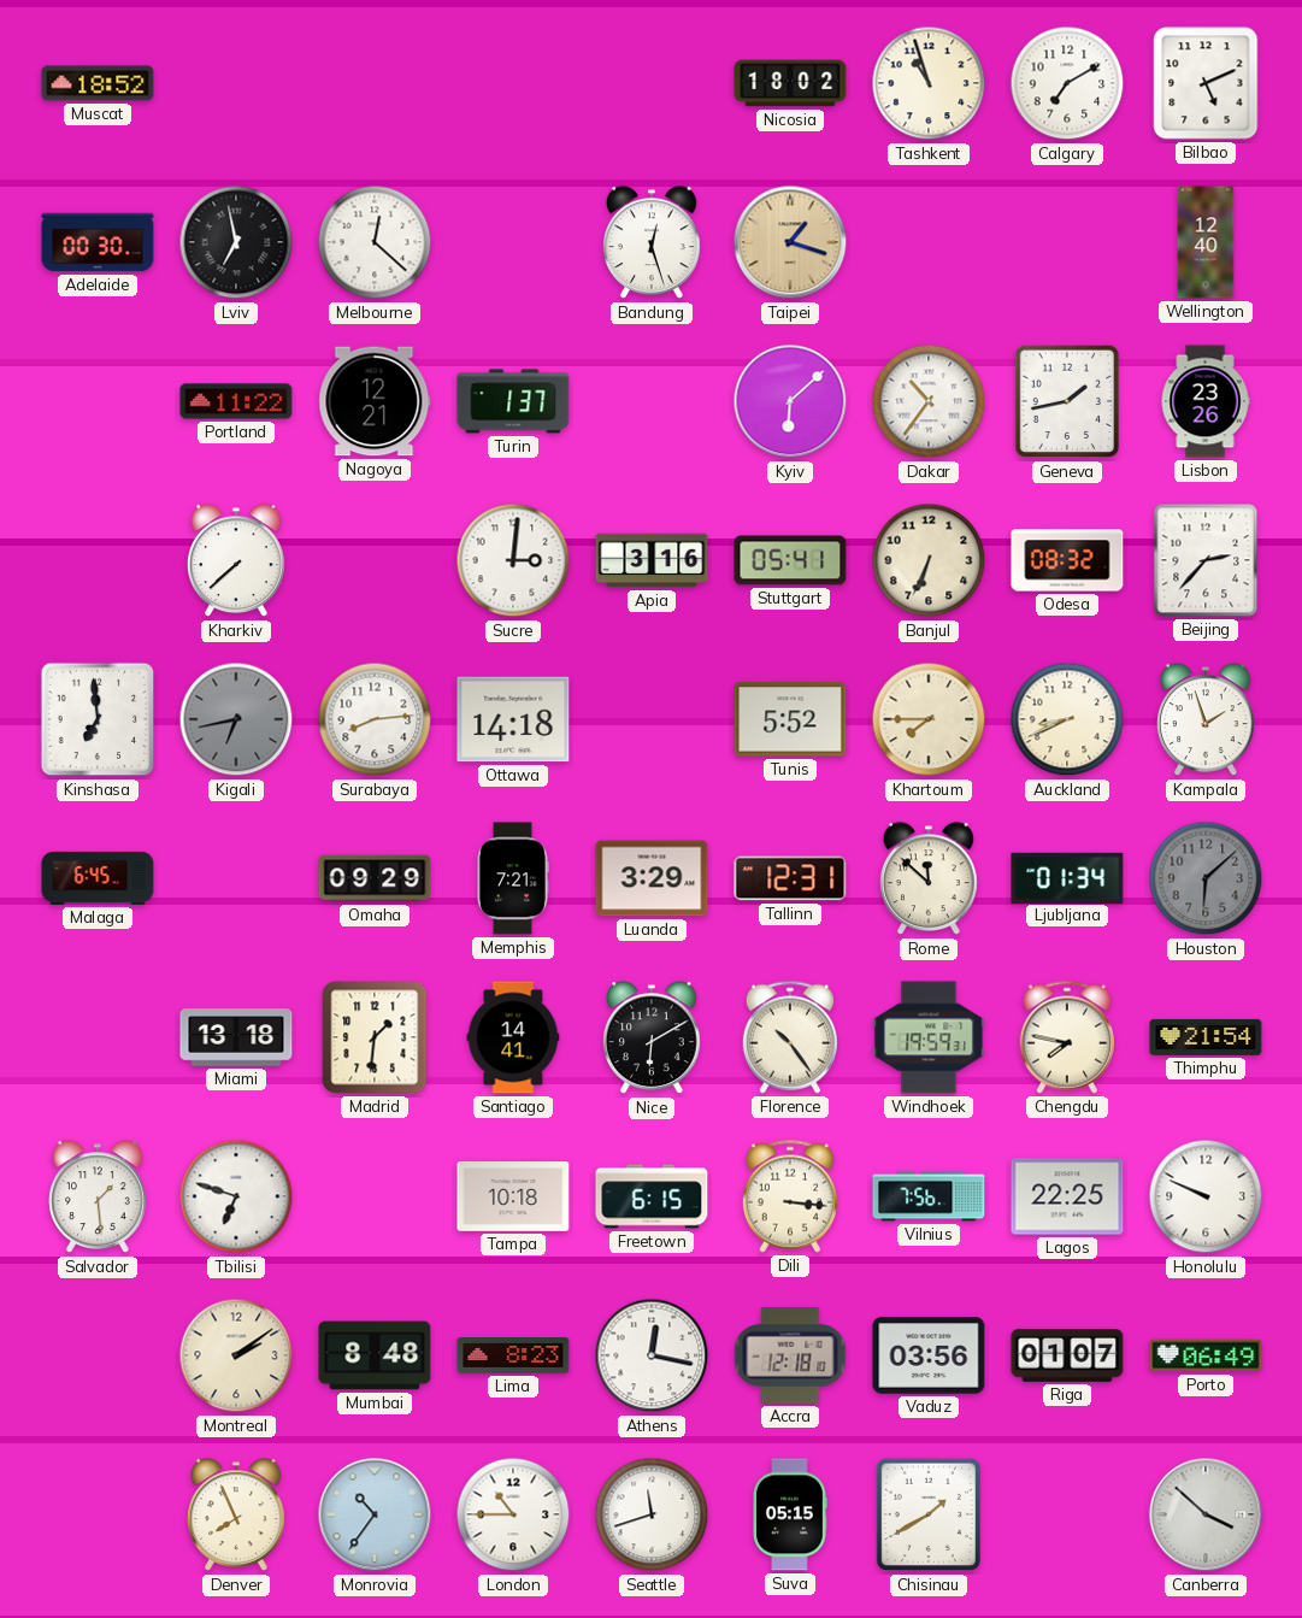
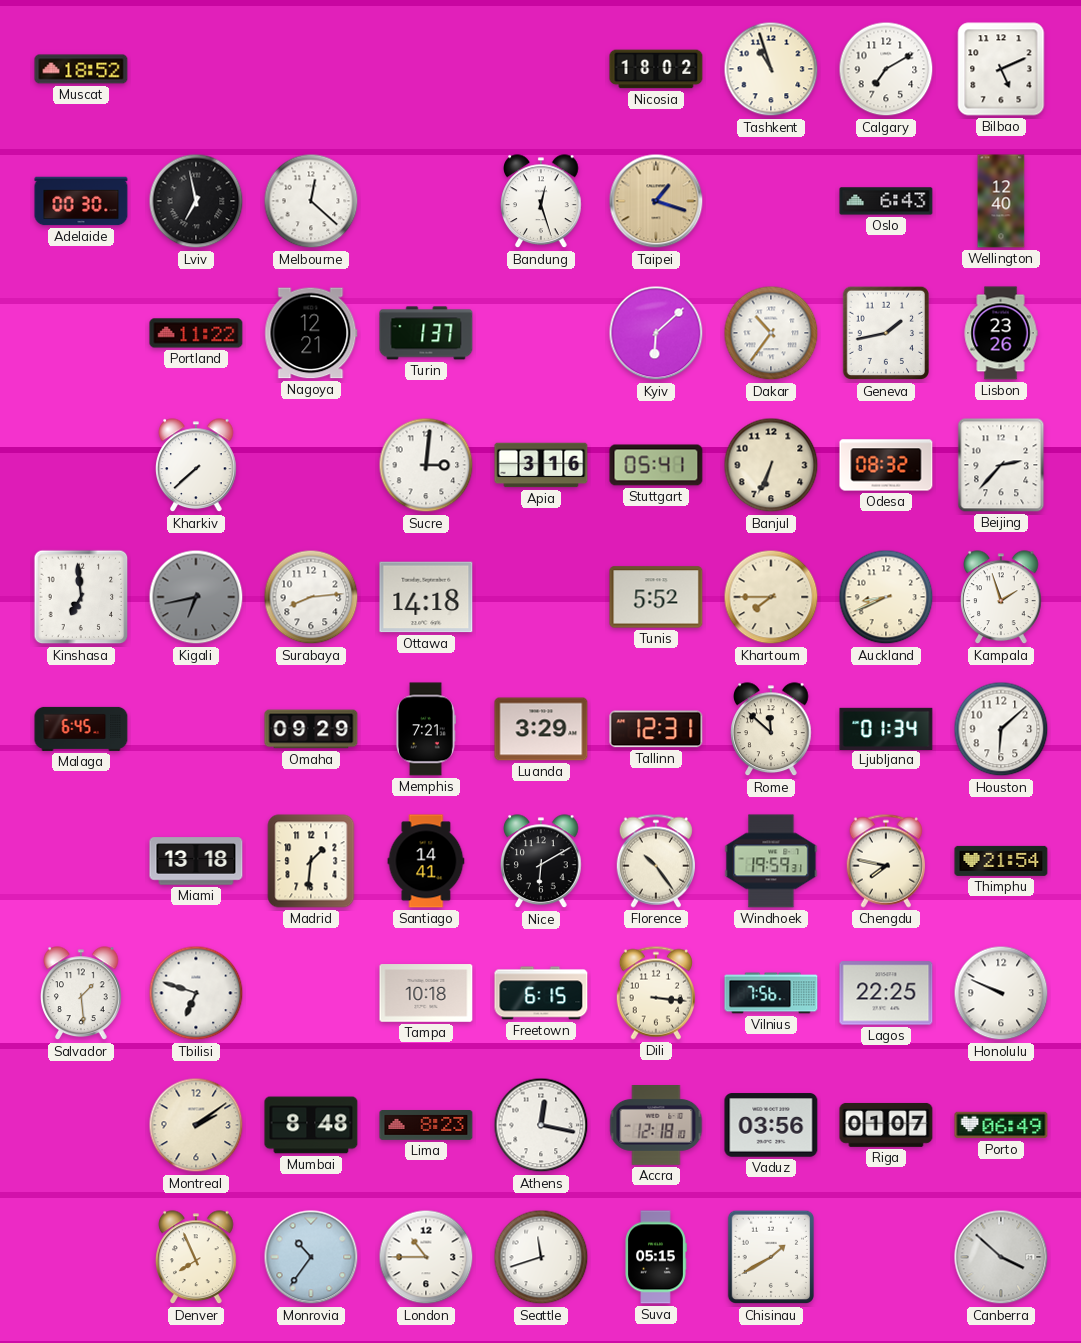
Oslo: none -> 6:43
Houston dial: grey -> white
